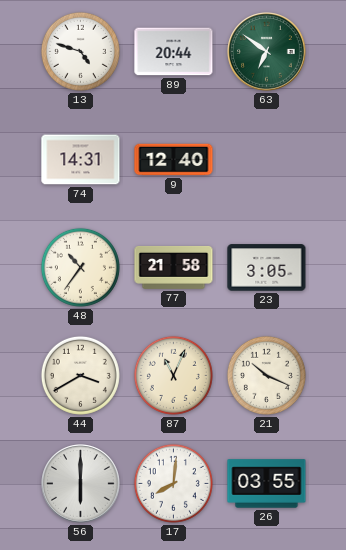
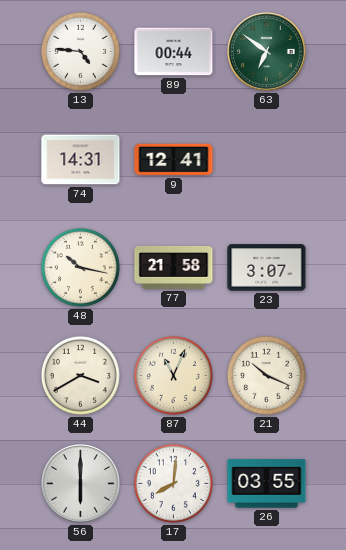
13: 4:48 -> 4:46
89: 20:44 -> 00:44
9: 12:40 -> 12:41
48: 10:36 -> 10:17
23: 3:05 -> 3:07
